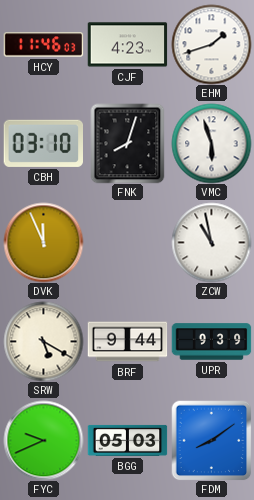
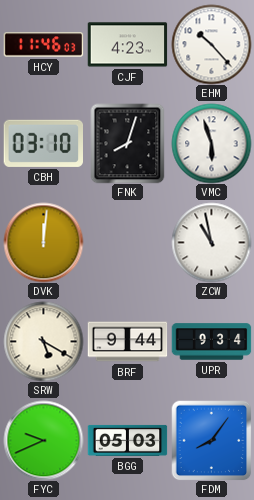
EHM: 1:42 -> 10:23
DVK: 11:56 -> 12:01
UPR: 9:39 -> 9:34
FDM: 8:09 -> 8:06
